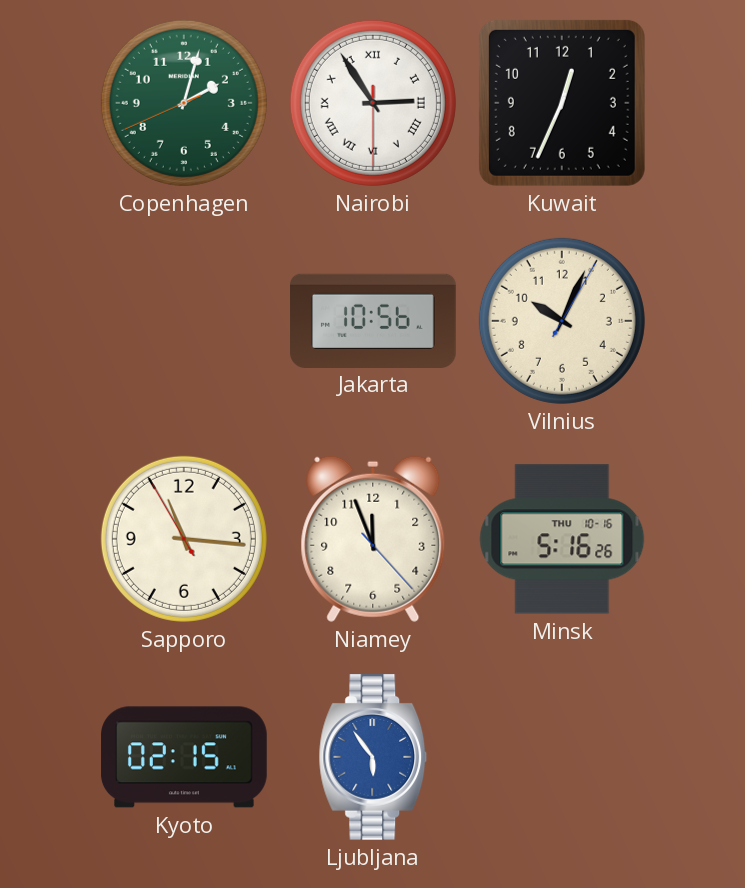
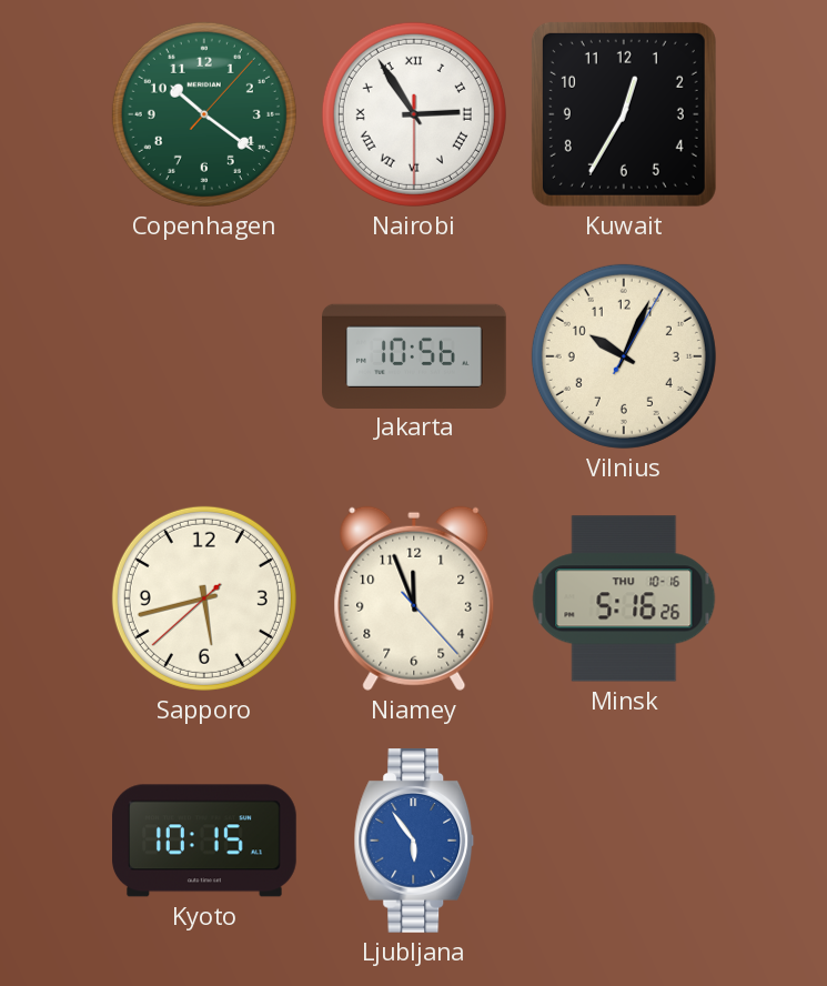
Copenhagen: 2:02 -> 10:21
Kuwait: 12:34 -> 12:35
Sapporo: 11:15 -> 5:42
Kyoto: 02:15 -> 10:15
